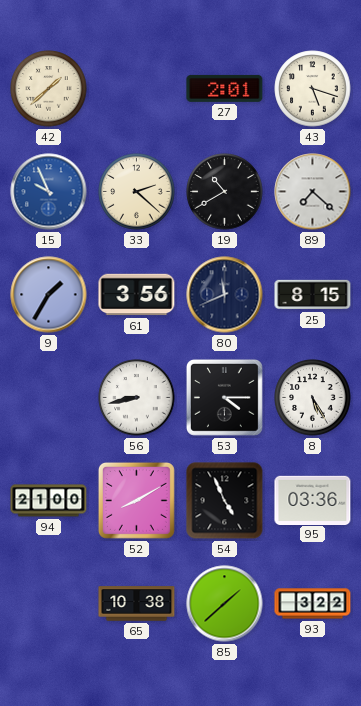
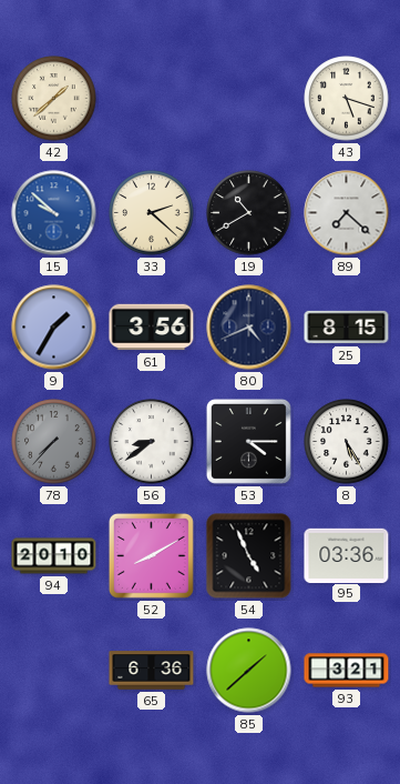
27: 2:01 -> none
15: 9:56 -> 9:52
80: 11:41 -> 4:41
78: none -> 7:37
56: 8:43 -> 8:39
94: 21:00 -> 20:10
65: 10:38 -> 6:36
93: 3:22 -> 3:21
